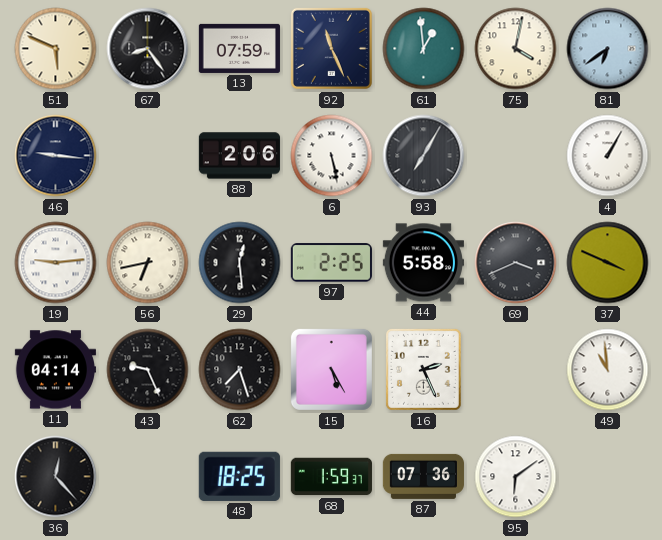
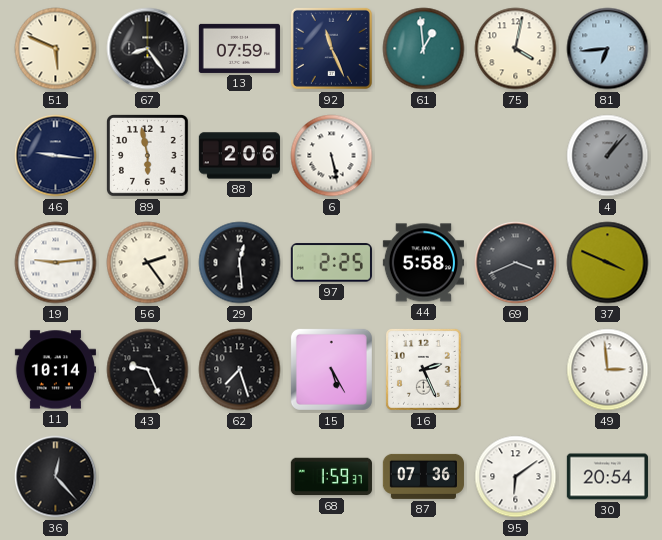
81: 6:39 -> 6:44
89: none -> 5:58
93: 7:05 -> none
4: 1:05 -> 1:07
4 dial: white -> grey
56: 6:43 -> 2:24
11: 04:14 -> 10:14
49: 10:59 -> 2:59
48: 18:25 -> none
30: none -> 20:54
